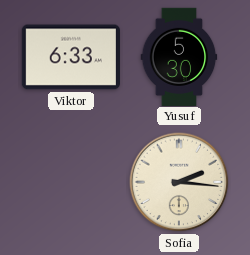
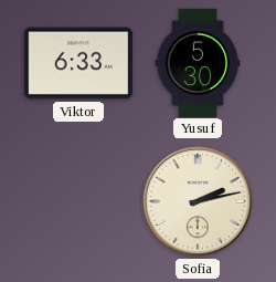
Sofia: 2:16 -> 2:13
